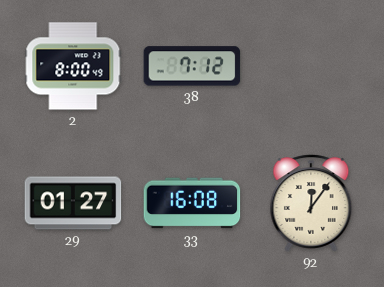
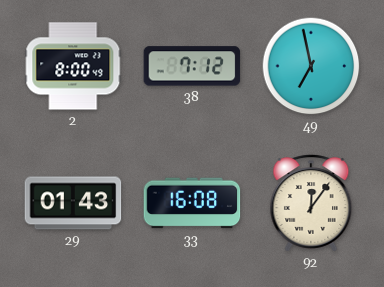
49: none -> 6:58
29: 01:27 -> 01:43
